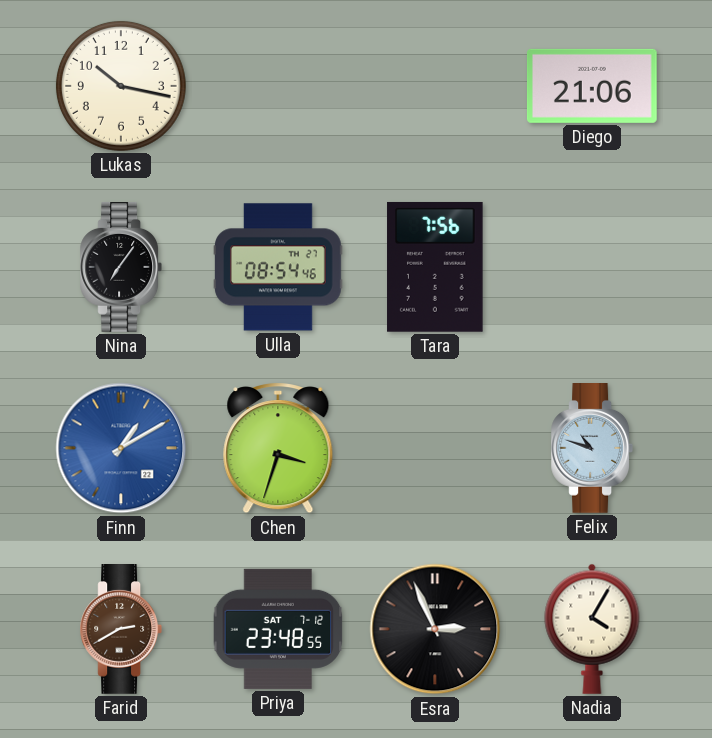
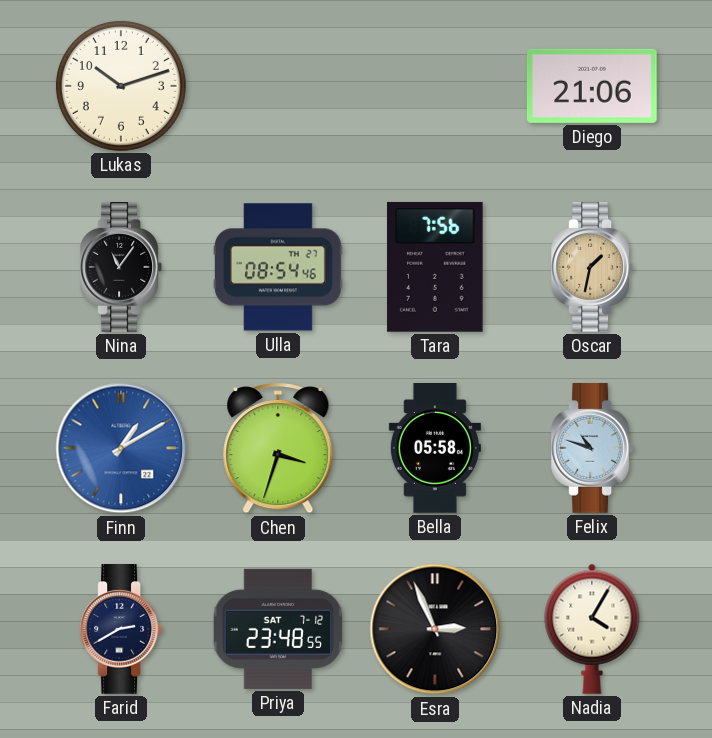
Lukas: 10:17 -> 10:12
Nina: 7:06 -> 11:06
Oscar: none -> 1:32
Bella: none -> 05:58
Farid dial: brown -> navy
